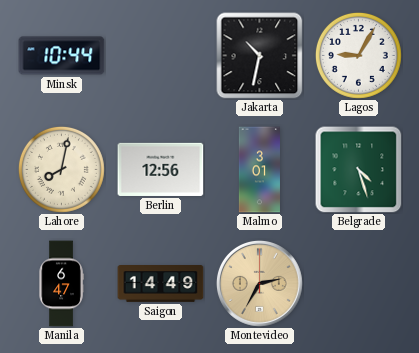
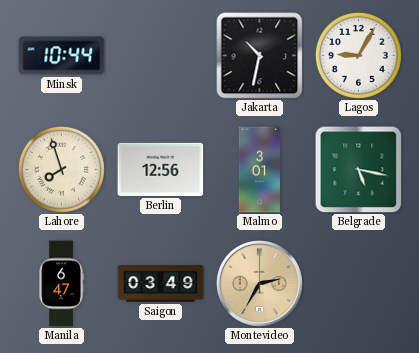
Lahore: 8:02 -> 7:57
Belgrade: 4:27 -> 5:17
Saigon: 14:49 -> 03:49
